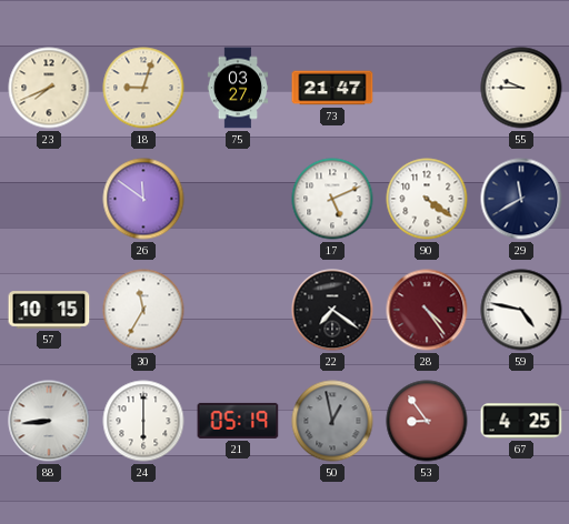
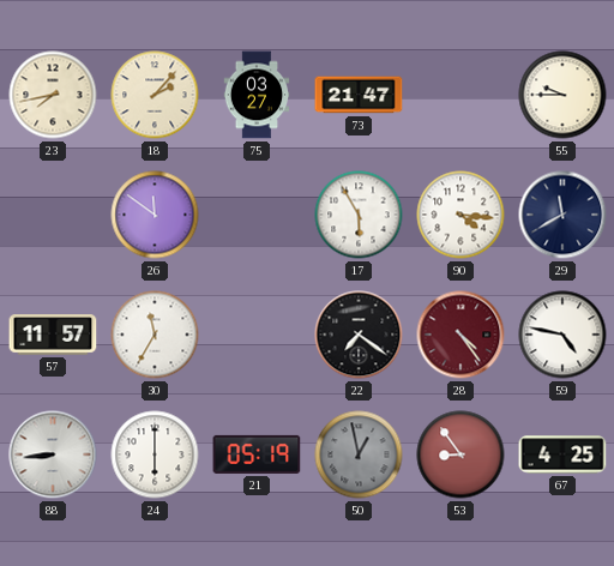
23: 7:41 -> 7:43
18: 9:03 -> 2:07
17: 5:11 -> 5:55
90: 4:21 -> 4:16
57: 10:15 -> 11:57
